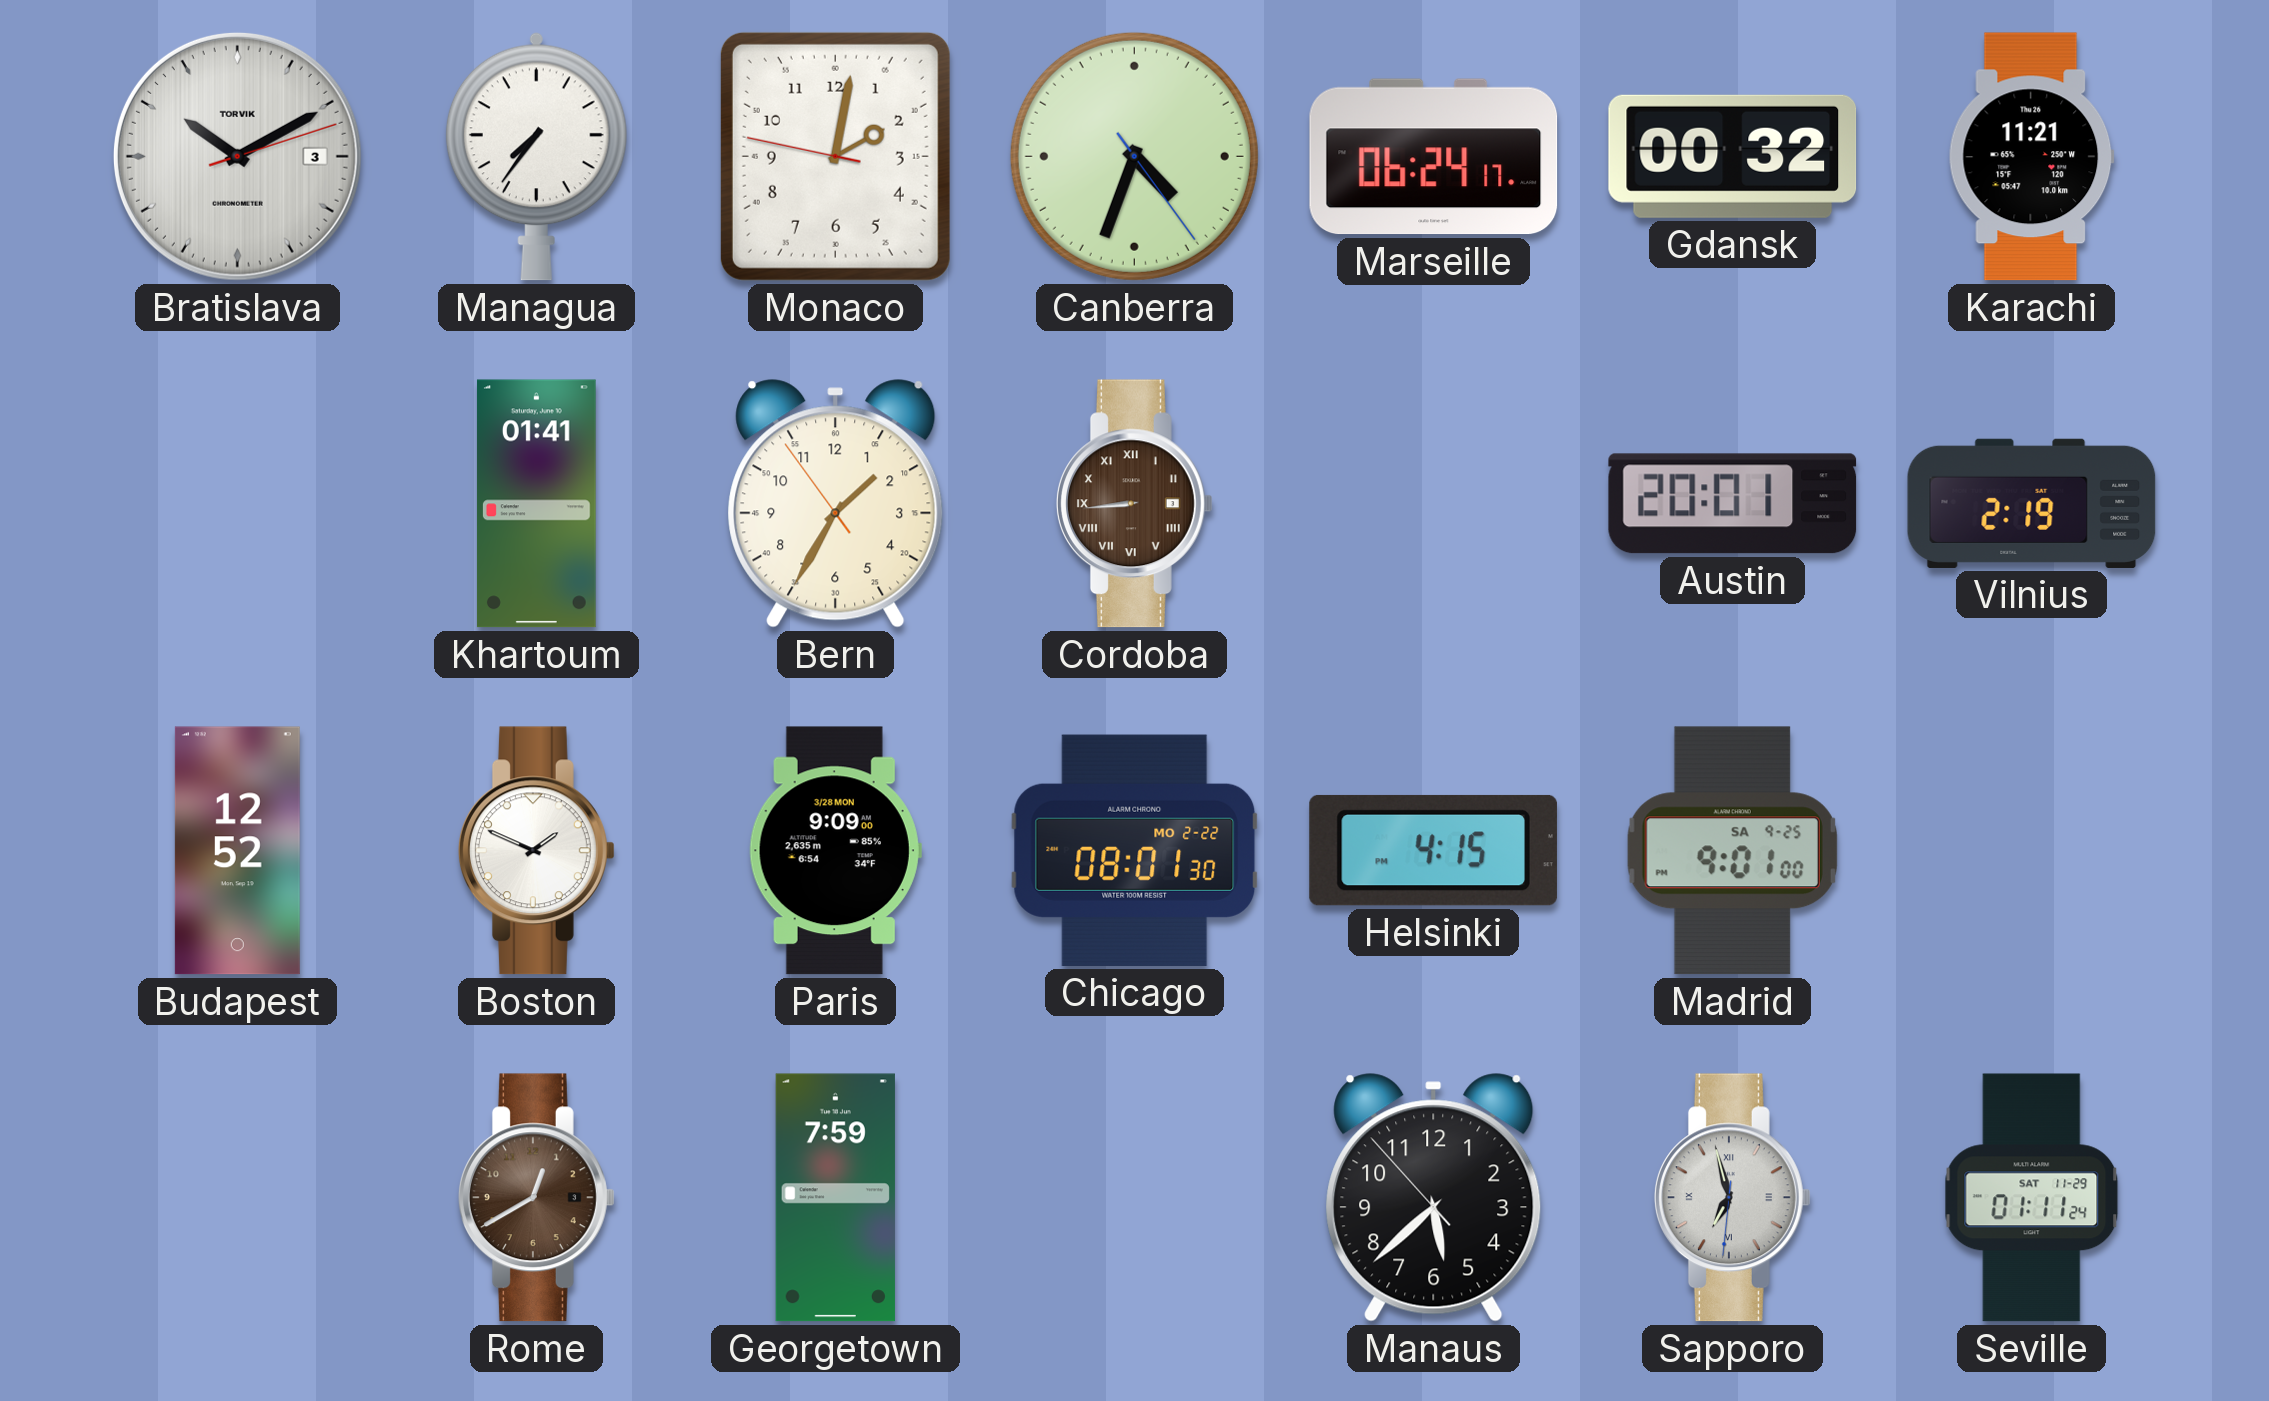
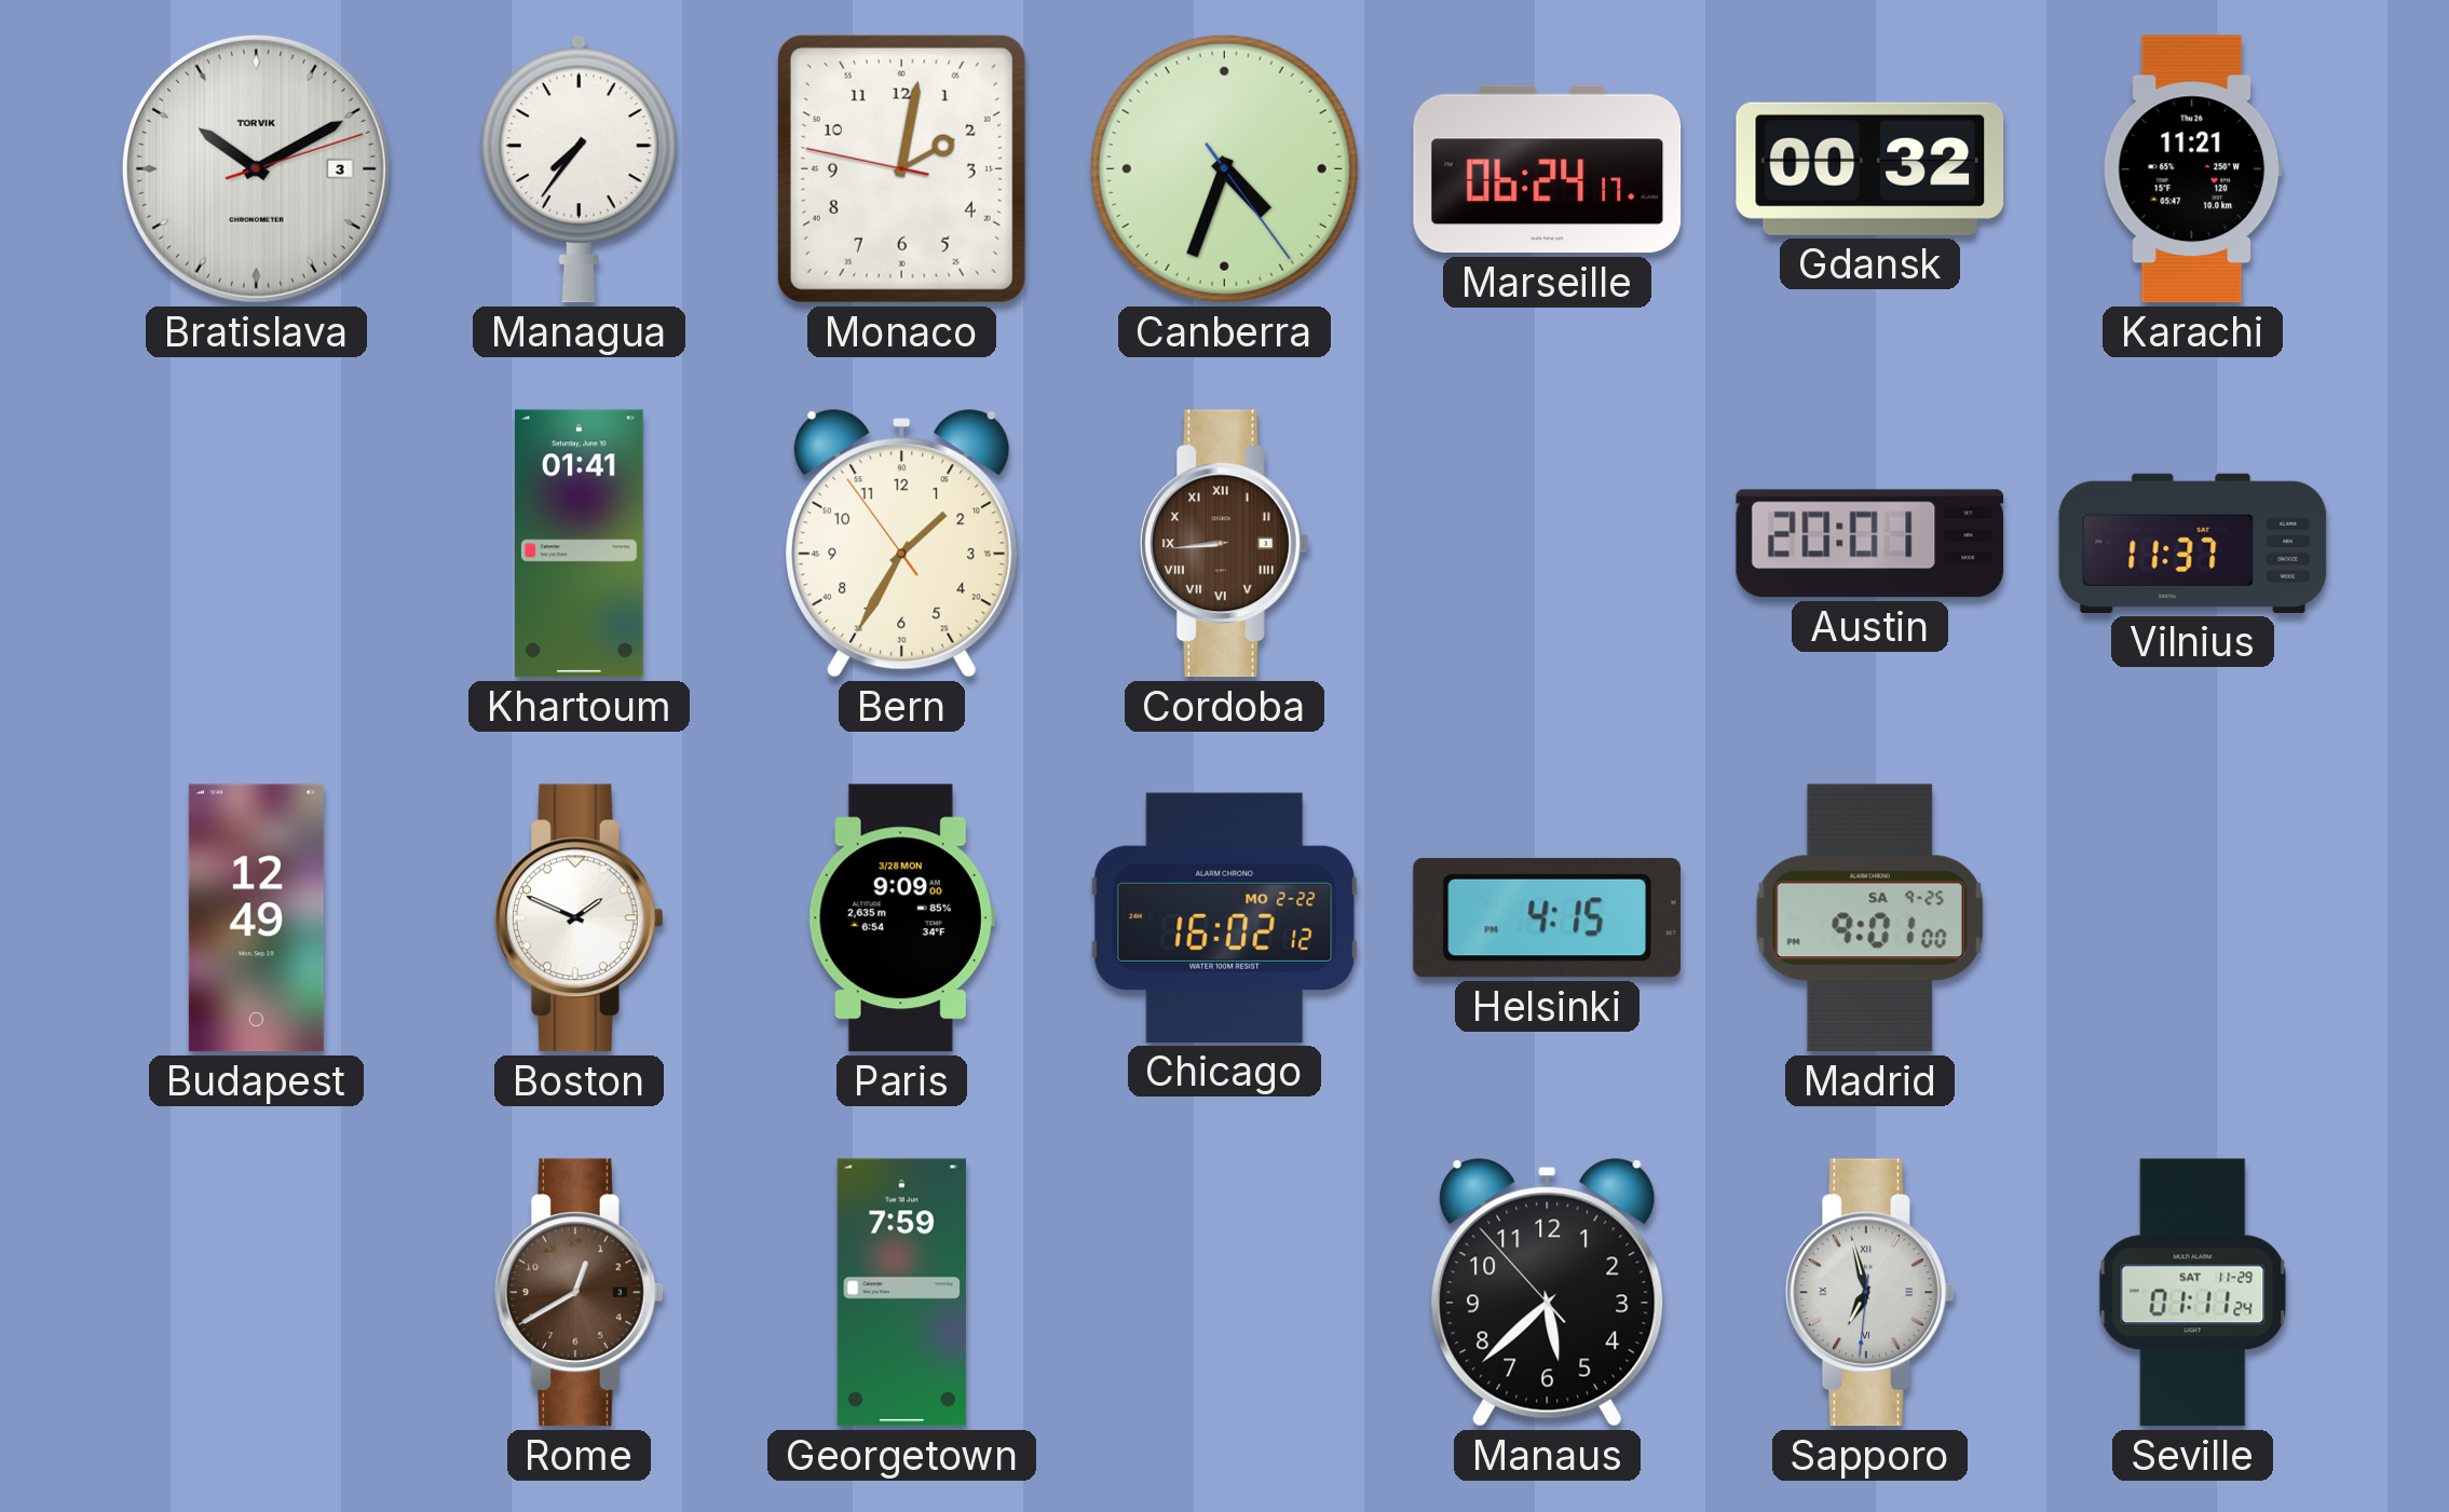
Vilnius: 2:19 -> 11:37
Budapest: 12:52 -> 12:49
Chicago: 08:01 -> 16:02
